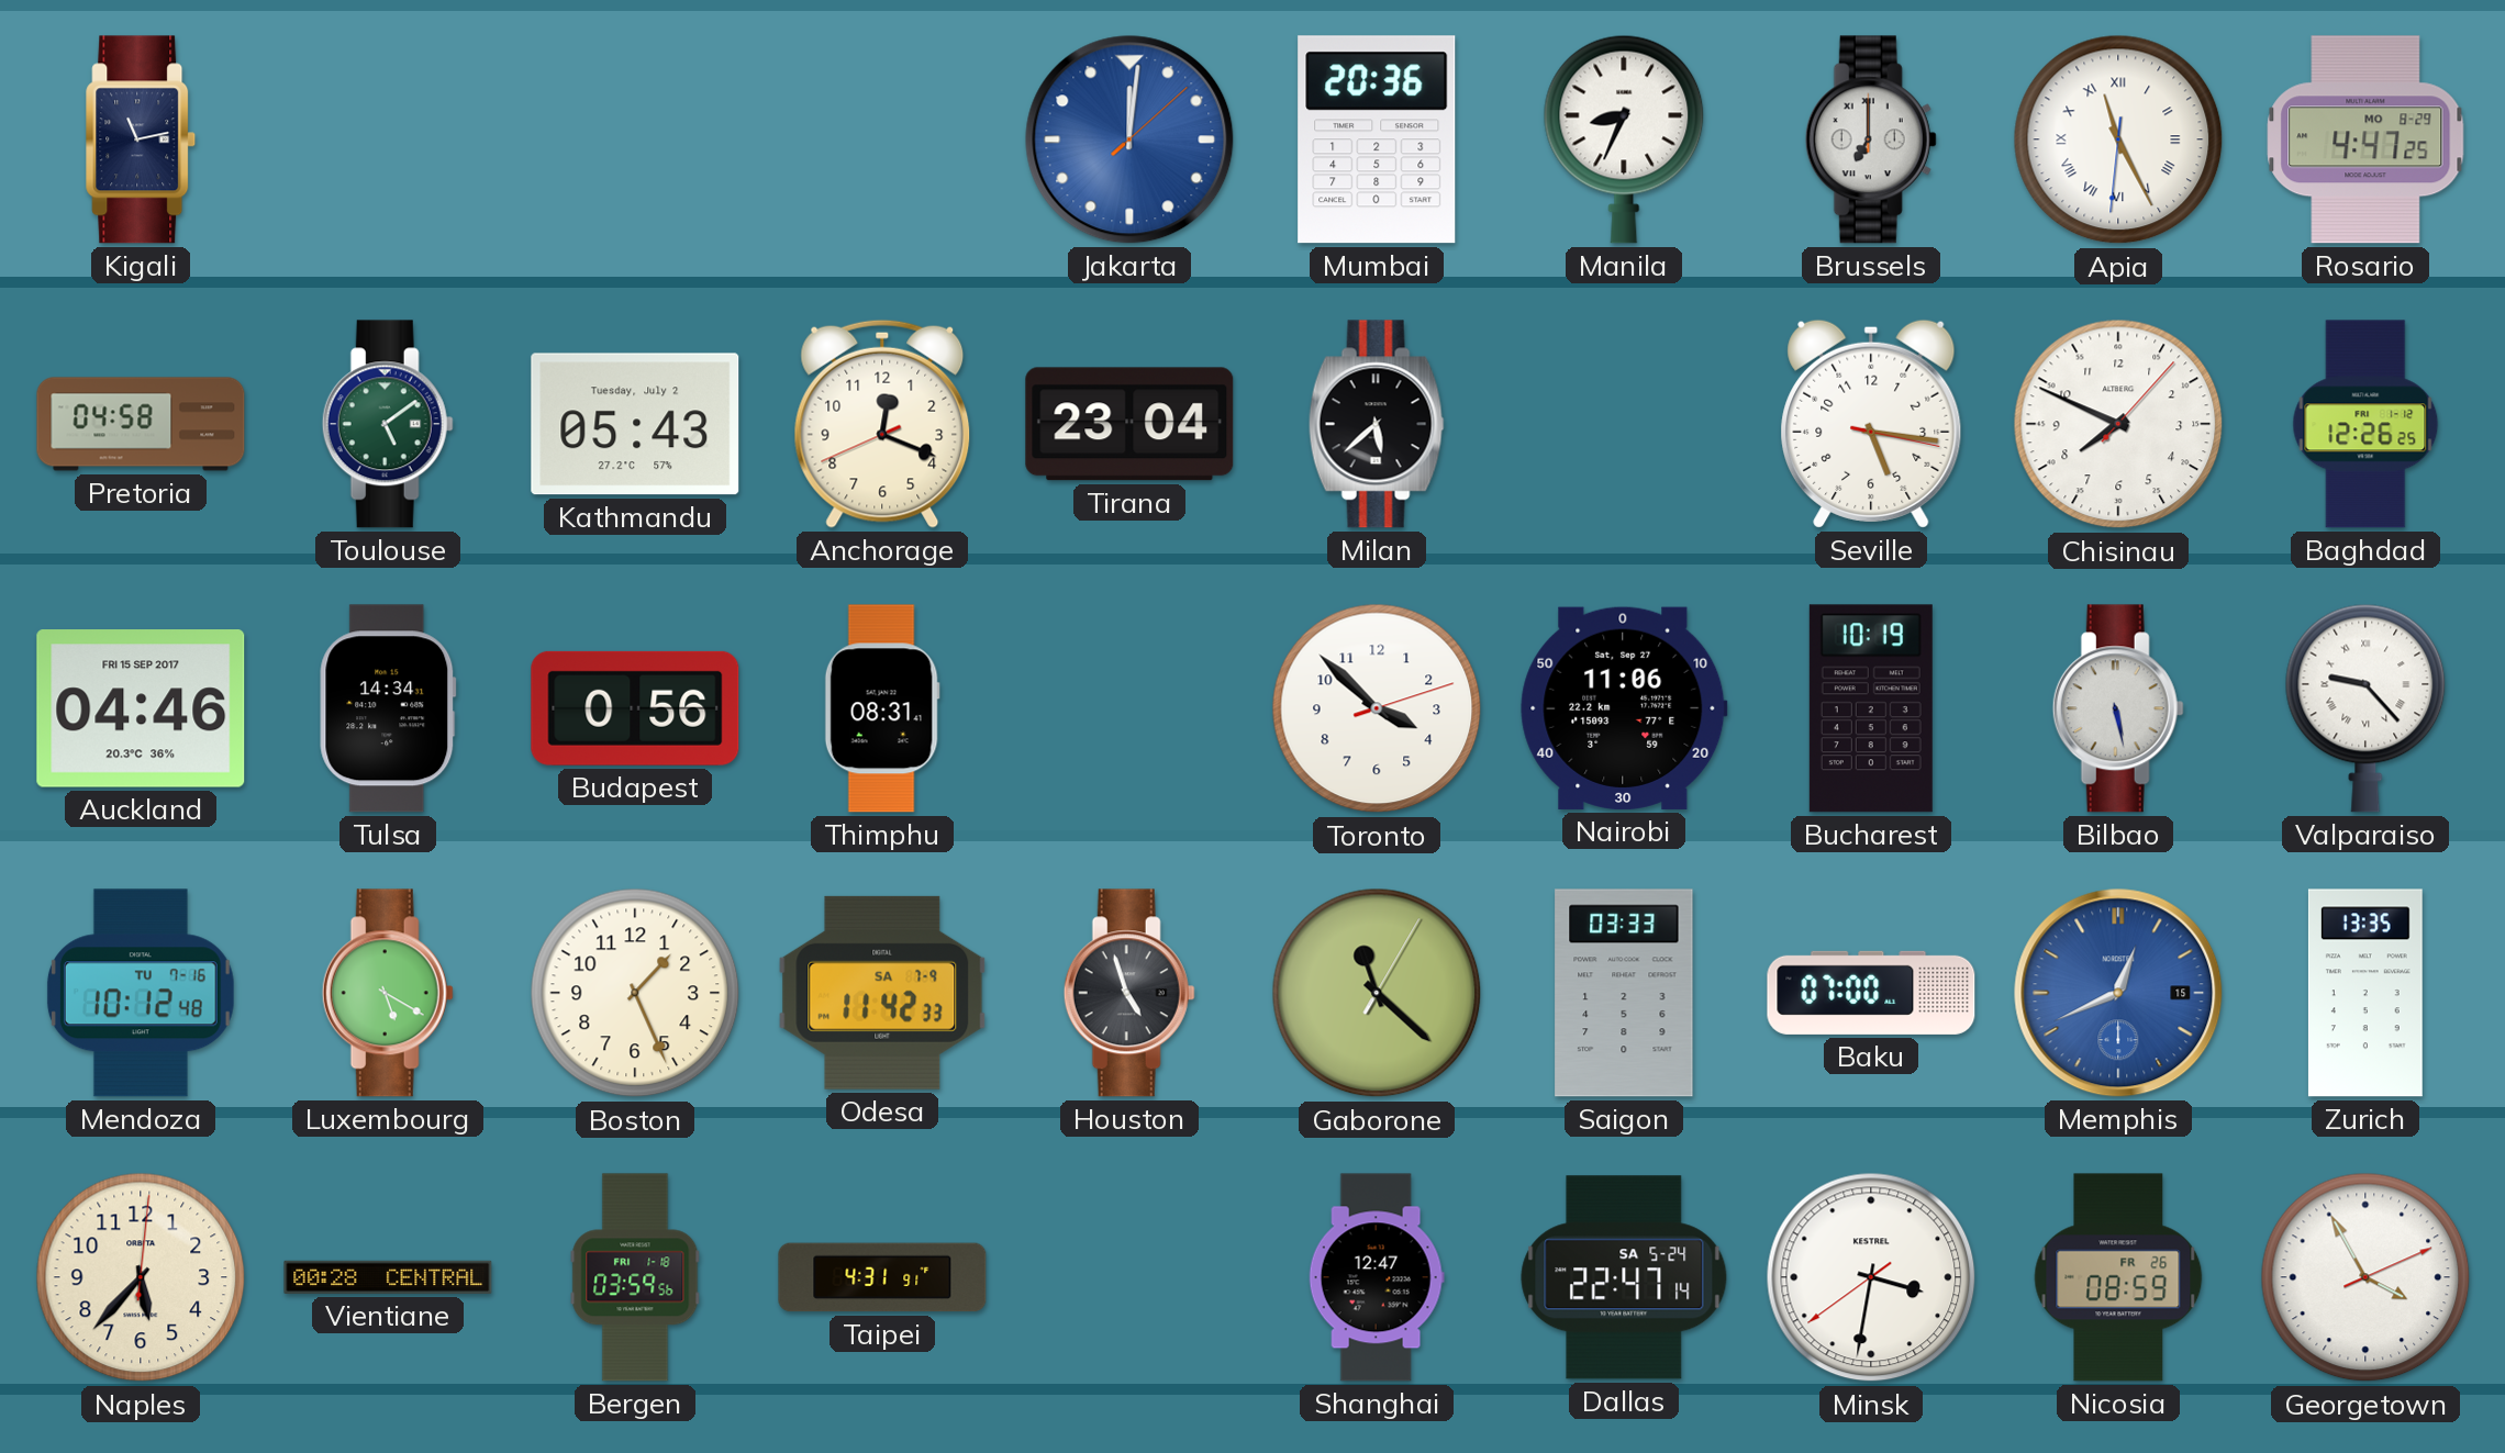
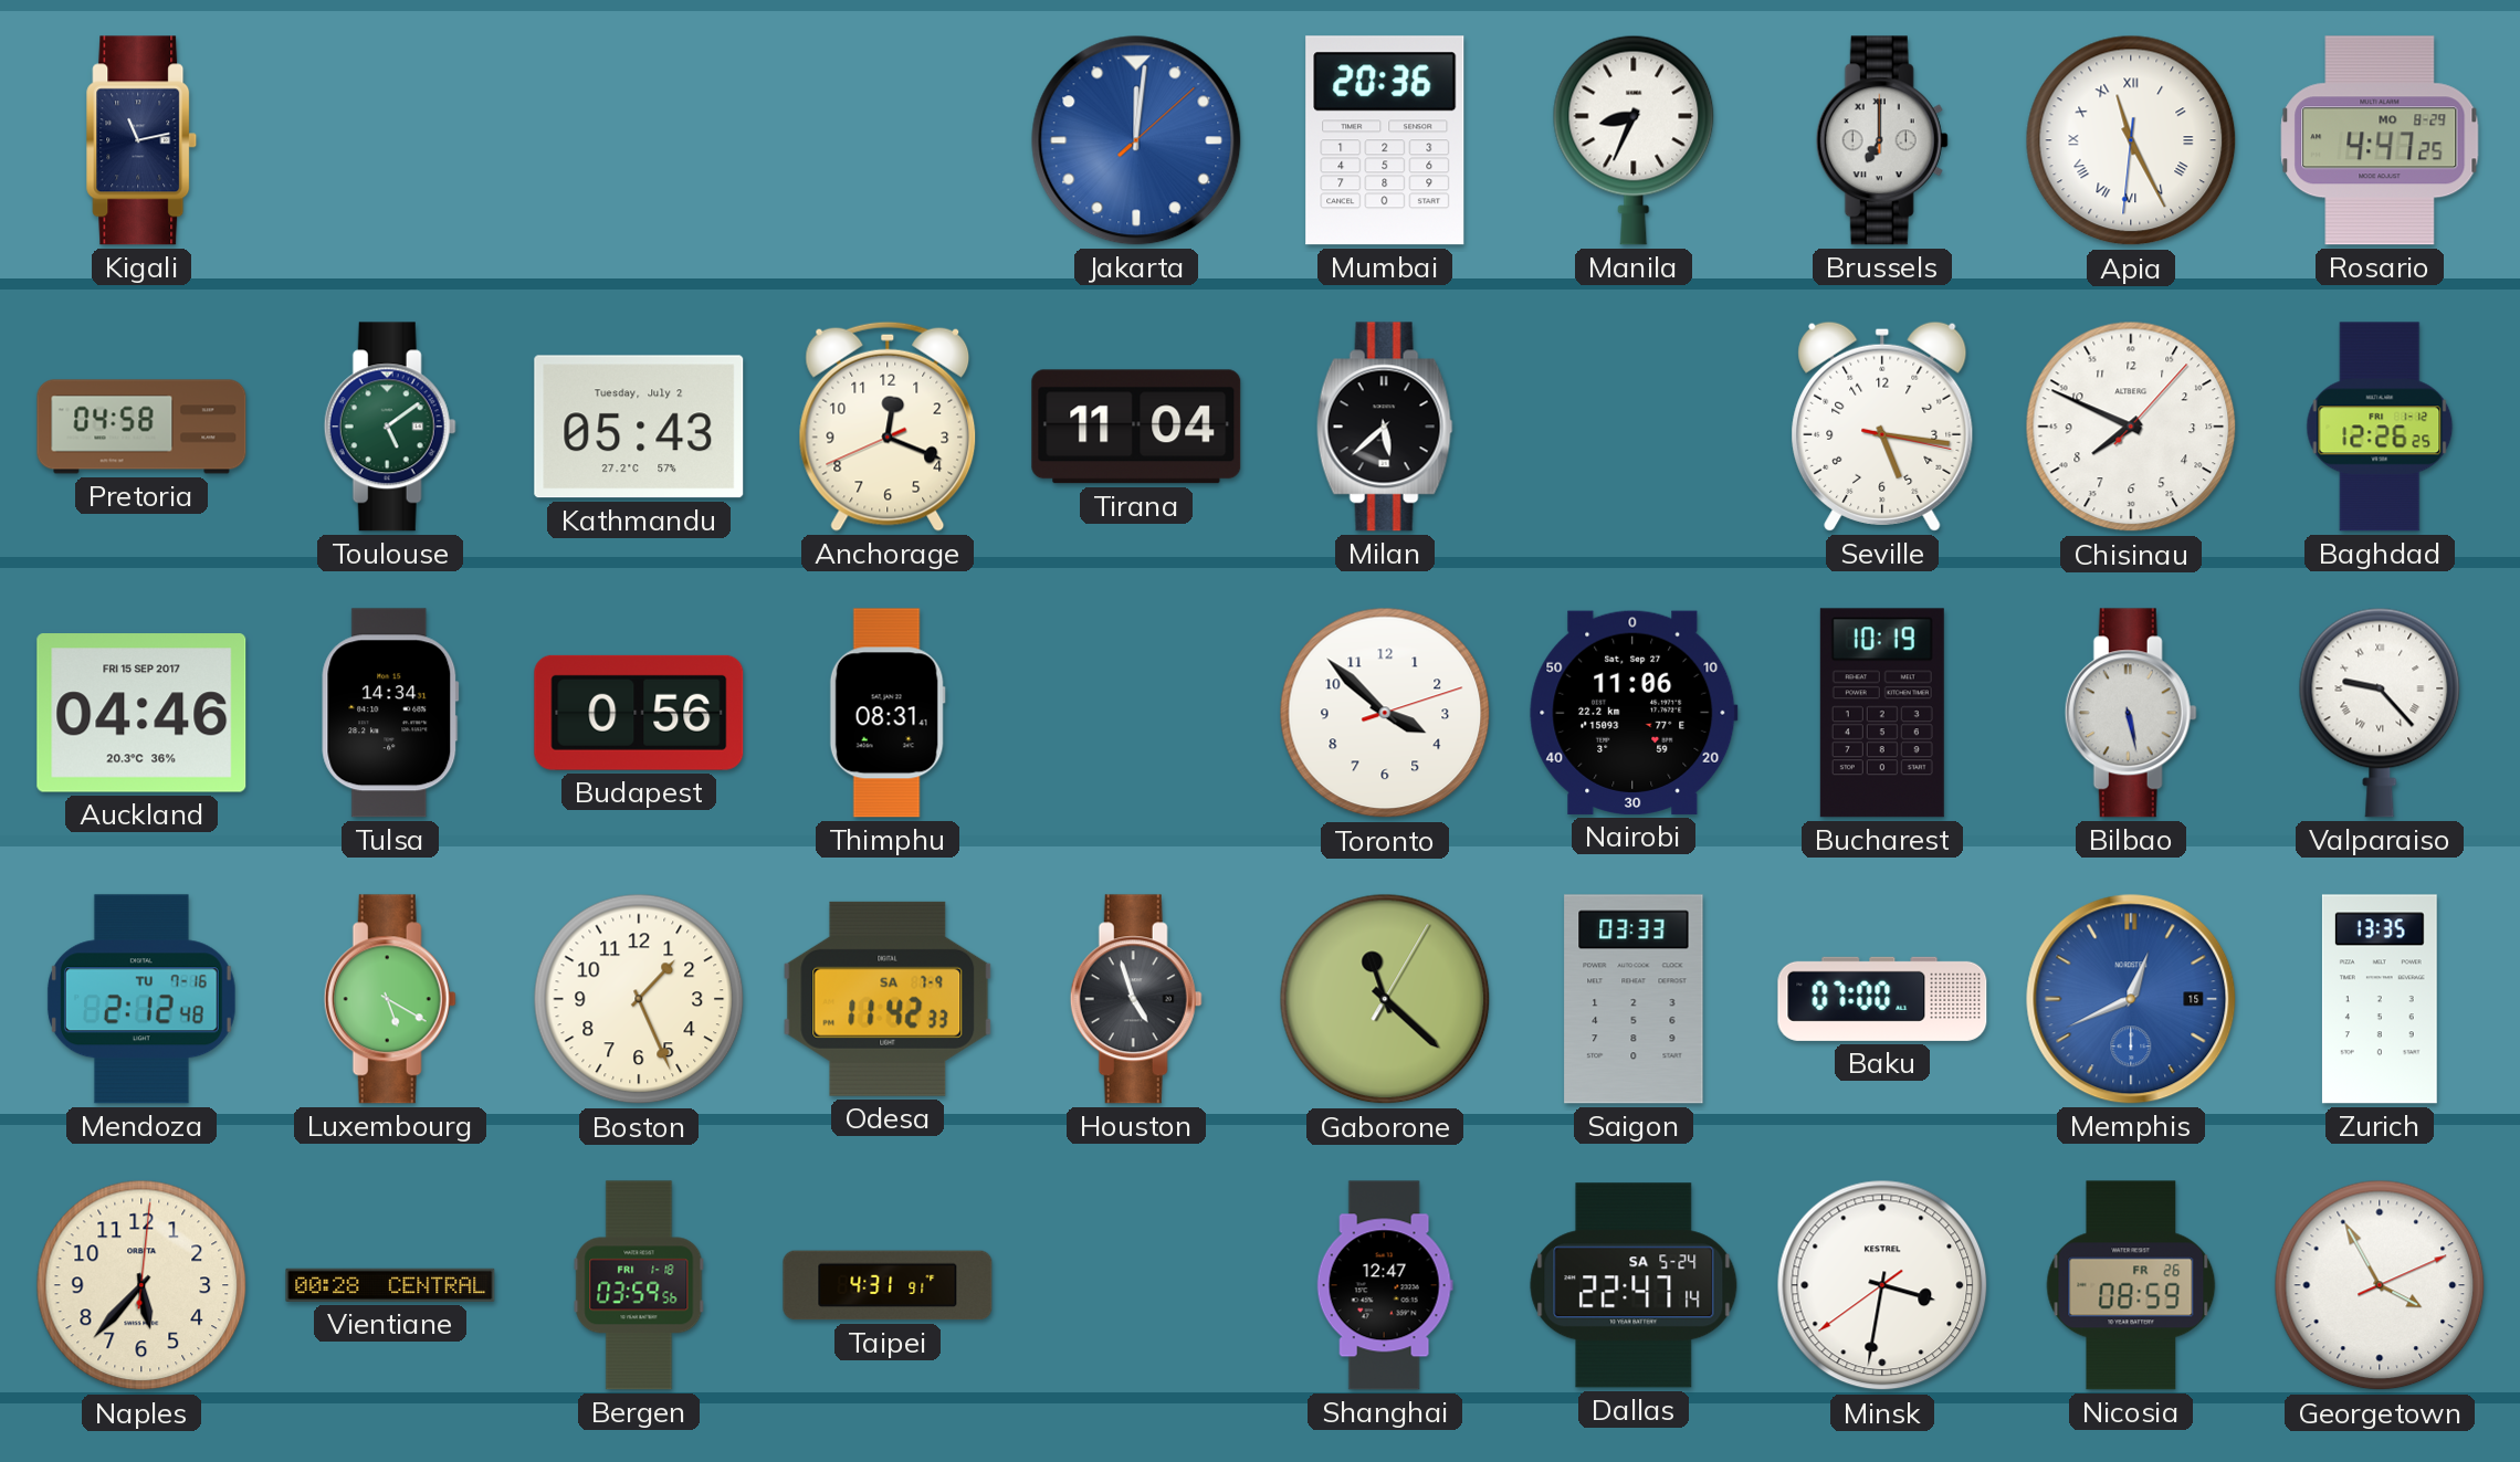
Tirana: 23:04 -> 11:04
Mendoza: 10:12 -> 2:12
